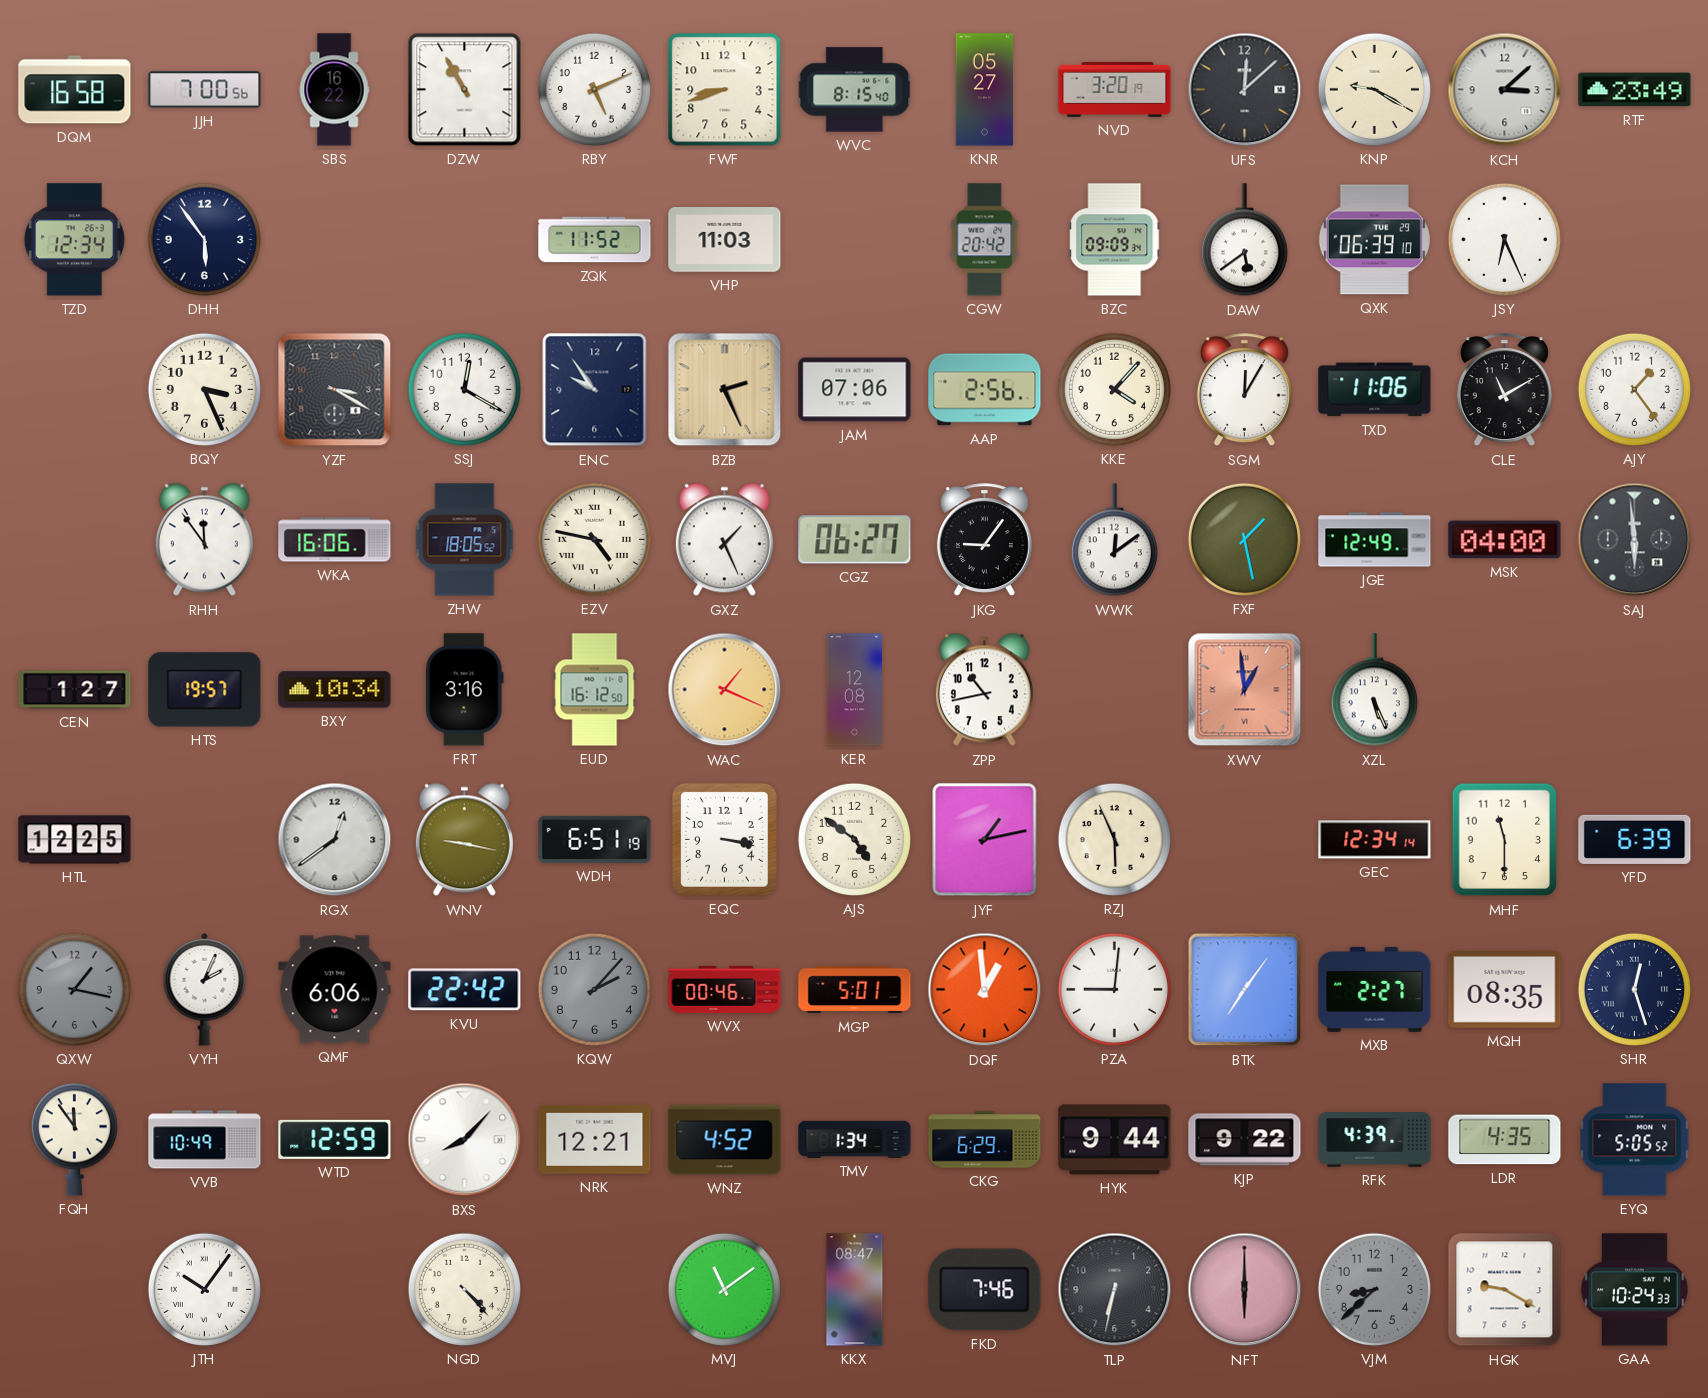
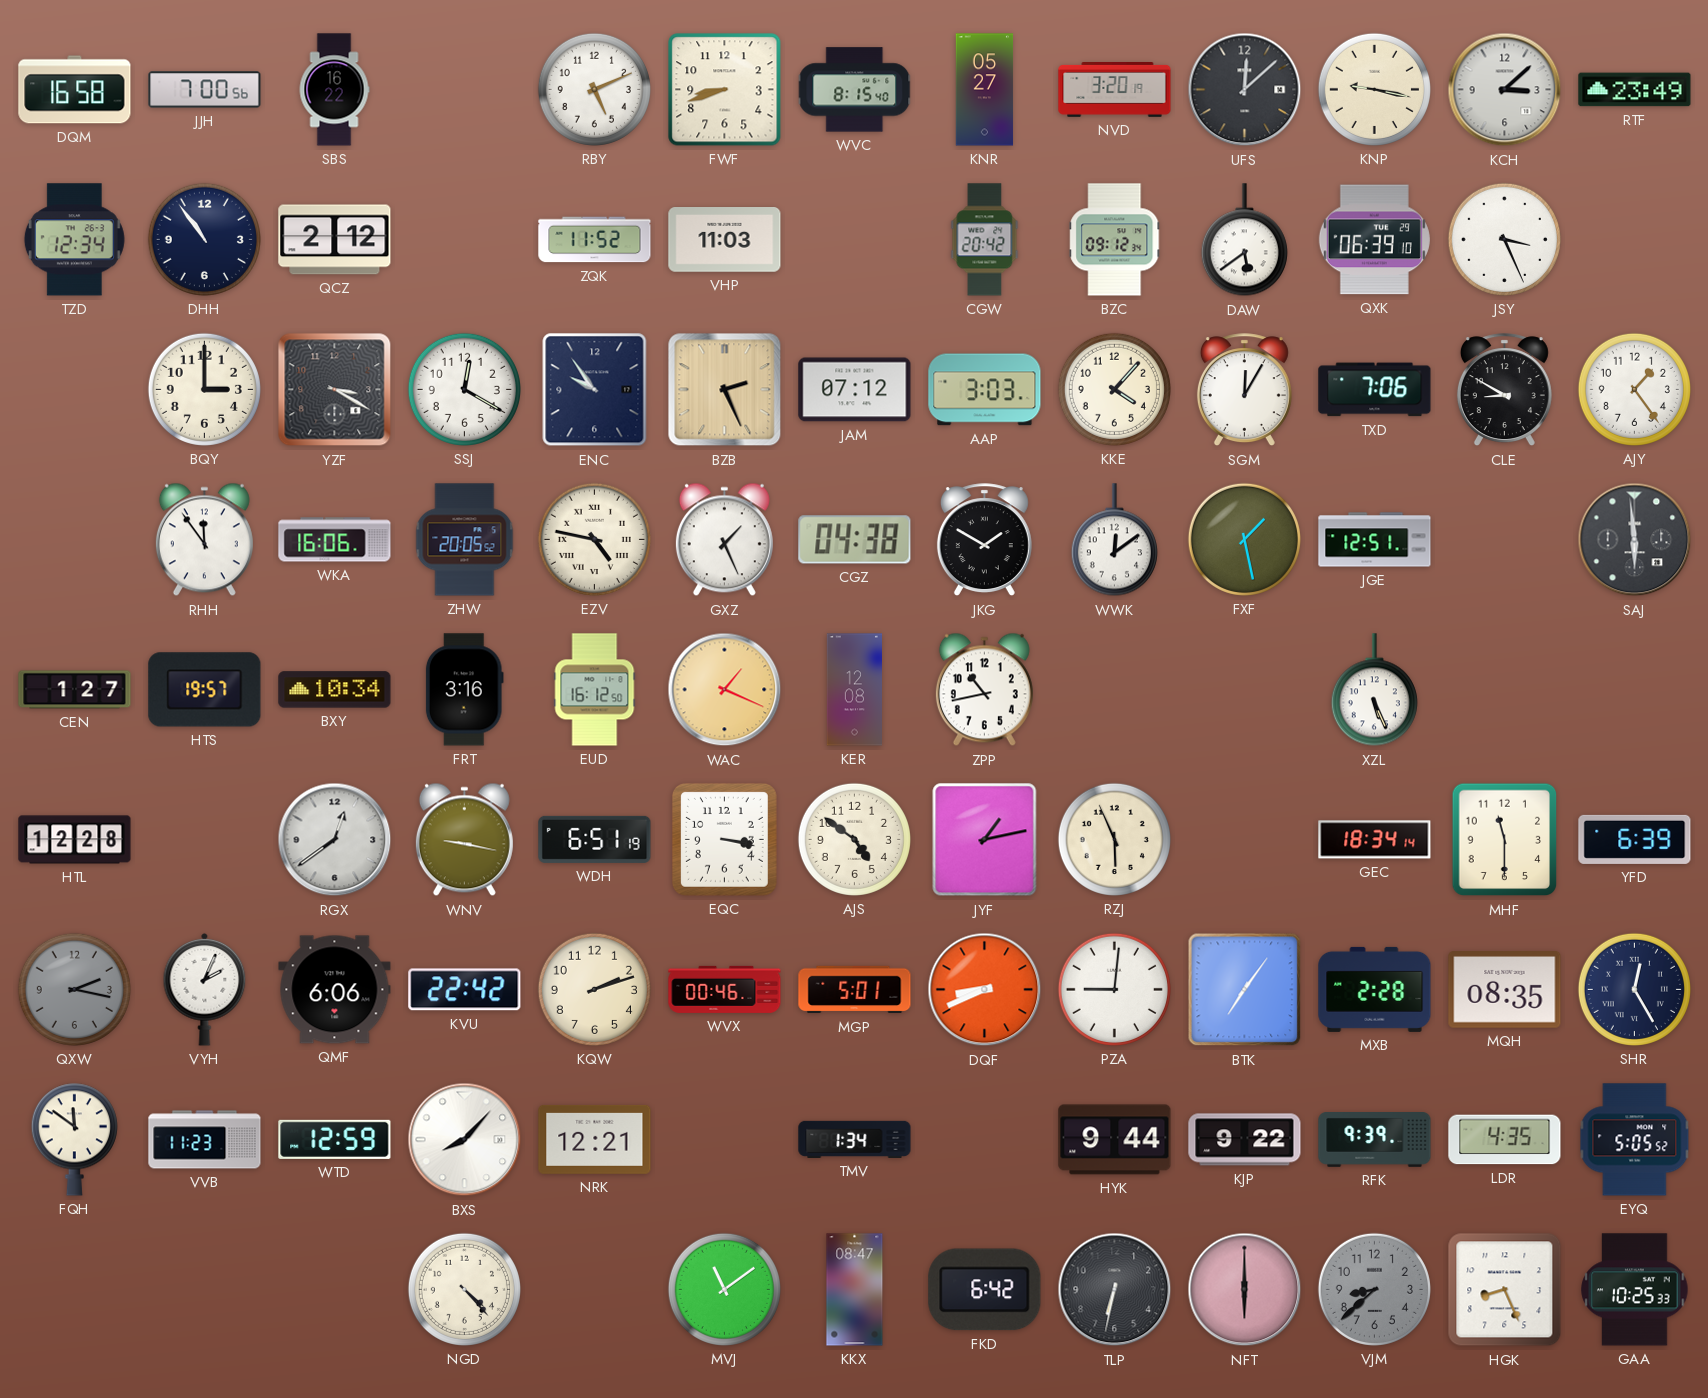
DZW: 10:55 -> none
KNP: 9:20 -> 9:17
DHH: 5:54 -> 10:54
QCZ: none -> 2:12
BZC: 09:09 -> 09:12
JSY: 6:26 -> 3:26
BQY: 3:26 -> 3:00
JAM: 07:06 -> 07:12
AAP: 2:56 -> 3:03
TXD: 11:06 -> 7:06
CLE: 11:10 -> 8:50
ZHW: 18:05 -> 20:05
CGZ: 06:27 -> 04:38
JKG: 9:06 -> 1:50
JGE: 12:49 -> 12:51
MSK: 04:00 -> none
XWV: 12:59 -> none
HTL: 12:25 -> 12:28
GEC: 12:34 -> 18:34
QXW: 1:17 -> 2:17
KQW: 2:07 -> 2:12
KQW dial: grey -> cream
DQF: 12:59 -> 8:41
MXB: 2:27 -> 2:28
SHR: 12:27 -> 12:25
FQH: 11:54 -> 11:51
VVB: 10:49 -> 11:23
WNZ: 4:52 -> none
CKG: 6:29 -> none
RFK: 4:39 -> 9:39
JTH: 10:06 -> none
FKD: 7:46 -> 6:42
HGK: 9:20 -> 8:26
GAA: 10:24 -> 10:25
